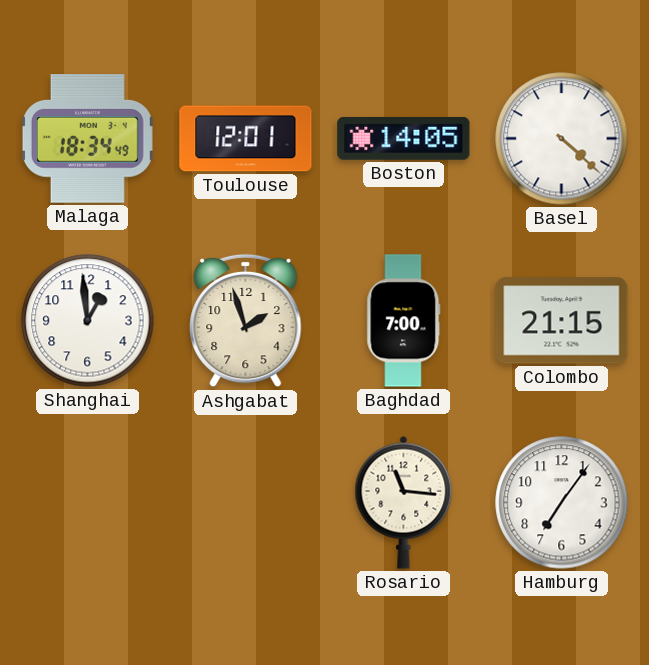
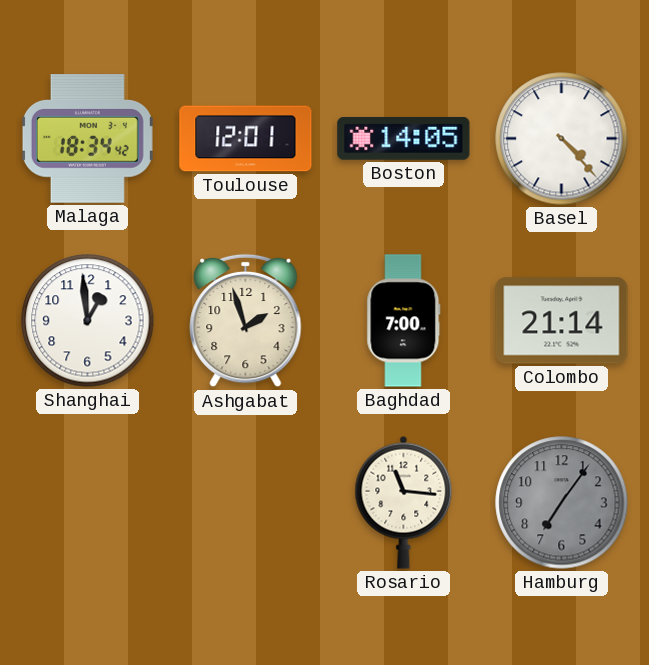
Malaga: 18:34:49 -> 18:34:42
Basel: 4:22 -> 4:23
Colombo: 21:15 -> 21:14
Hamburg dial: white -> grey
